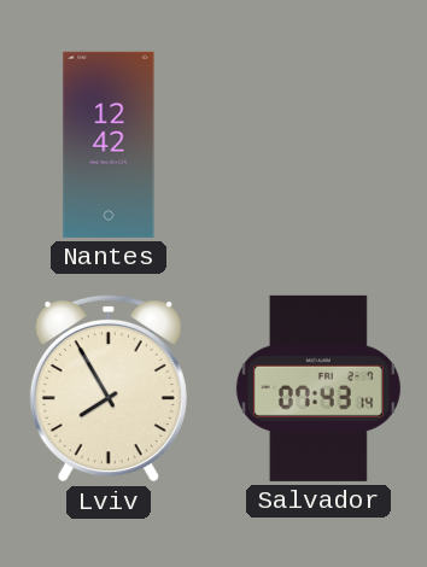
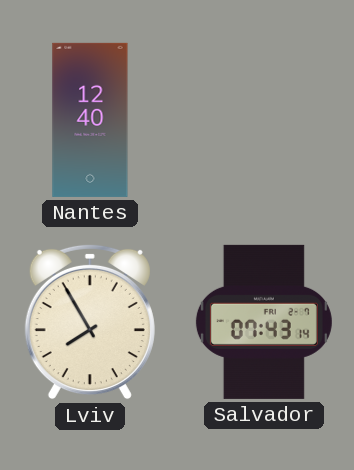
Nantes: 12:42 -> 12:40
